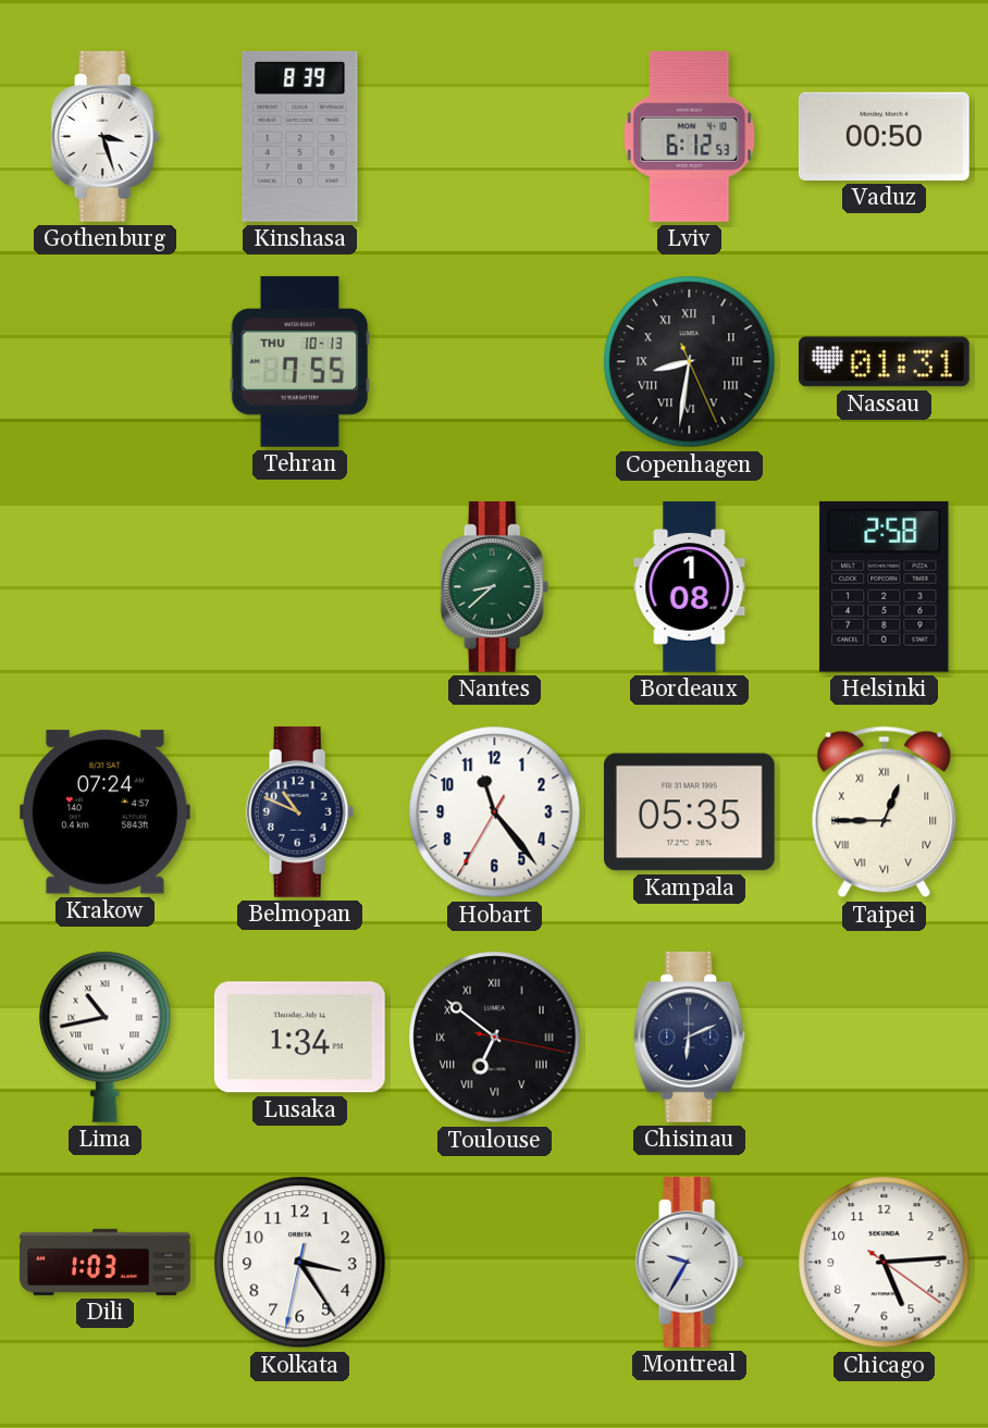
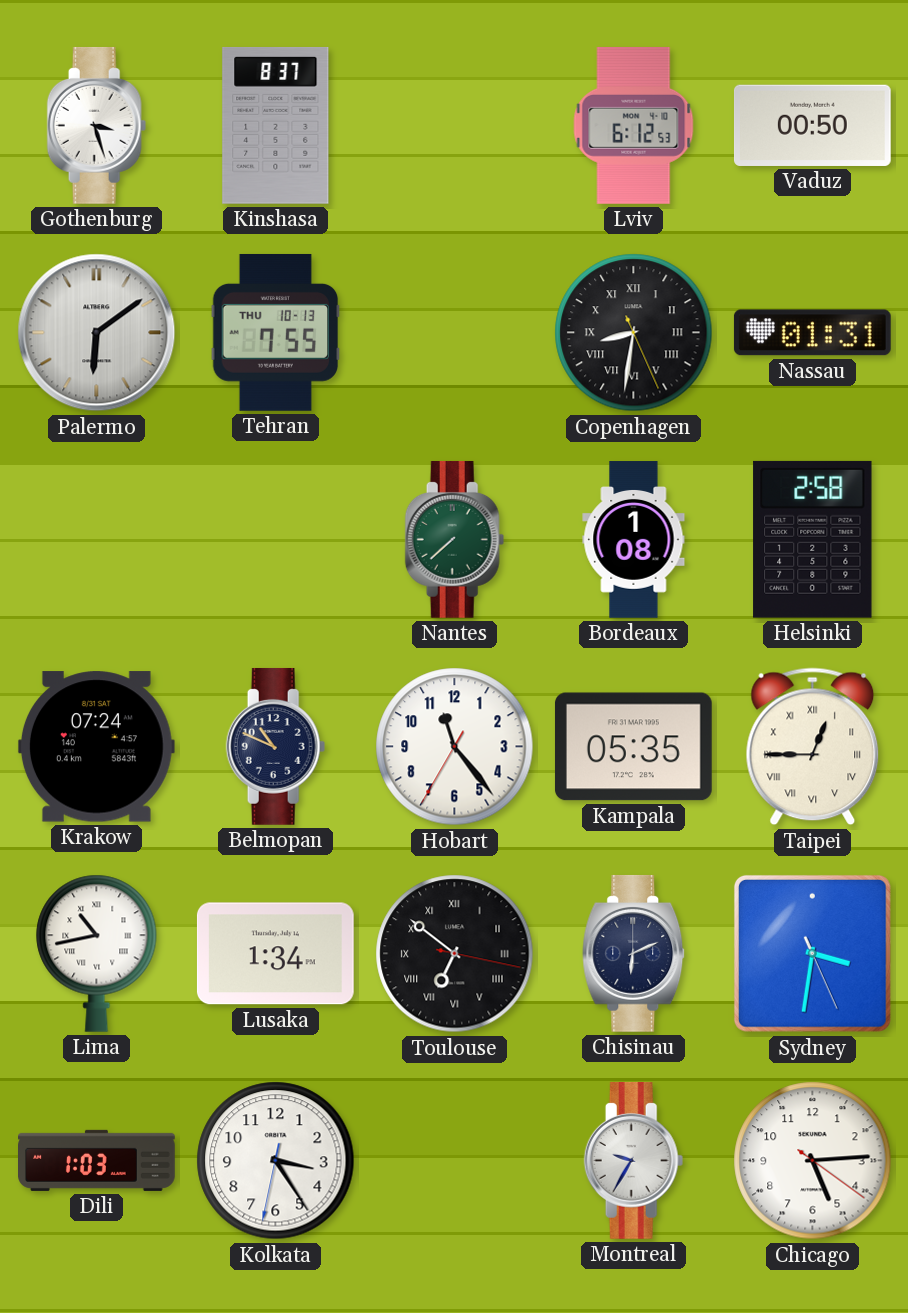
Kinshasa: 8:39 -> 8:37
Palermo: none -> 6:09
Nantes: 8:38 -> 7:38
Sydney: none -> 3:31
